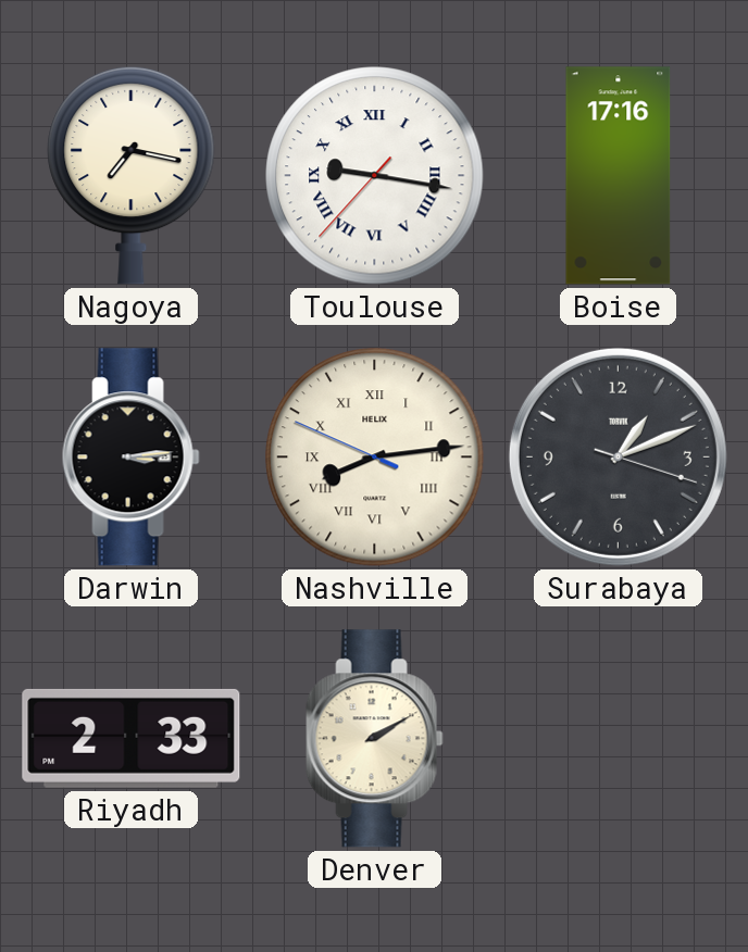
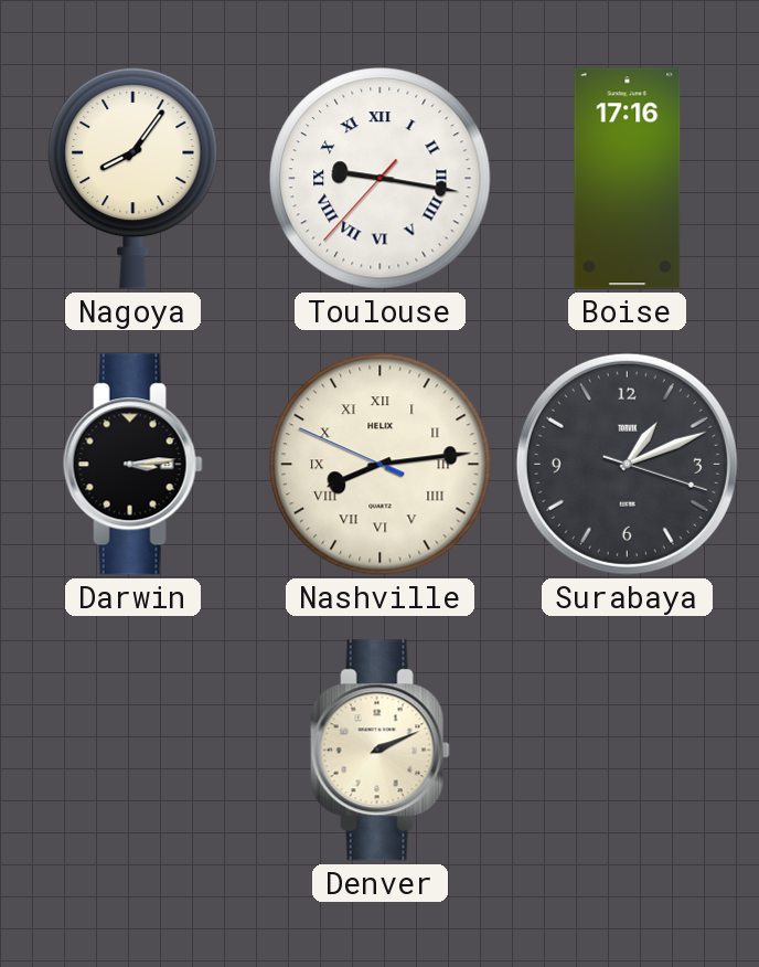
Nagoya: 7:17 -> 8:06
Riyadh: 2:33 -> none
Denver: 2:10 -> 2:11
